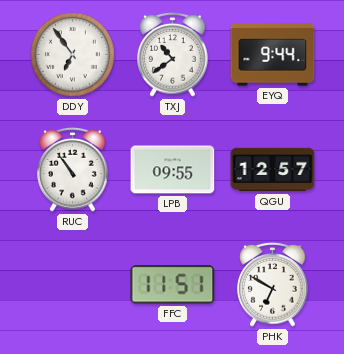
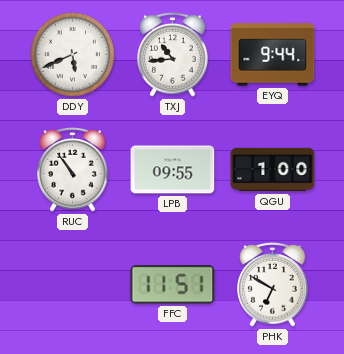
DDY: 6:54 -> 5:41
TXJ: 10:39 -> 10:44
QGU: 12:57 -> 1:00
